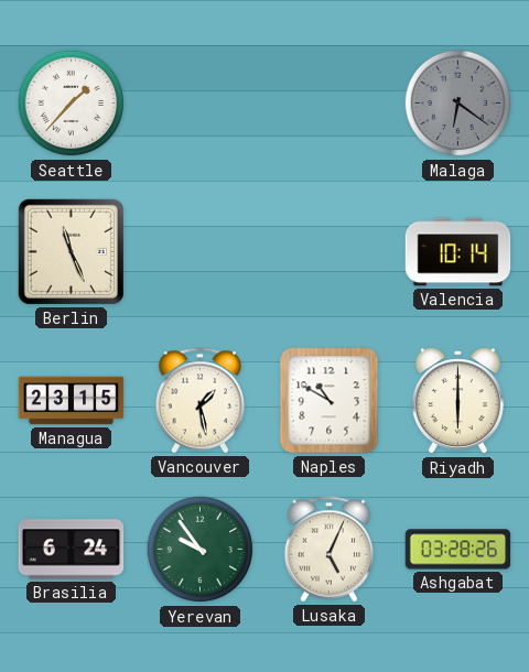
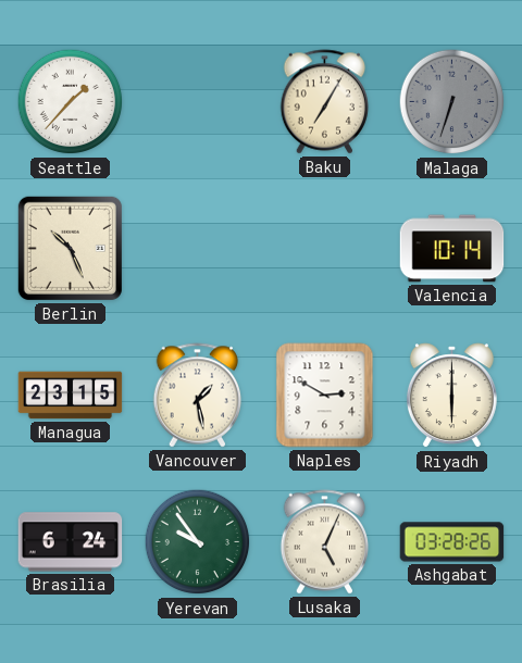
Baku: none -> 7:05
Malaga: 6:21 -> 6:33
Berlin: 11:26 -> 10:26
Naples: 10:50 -> 2:50
